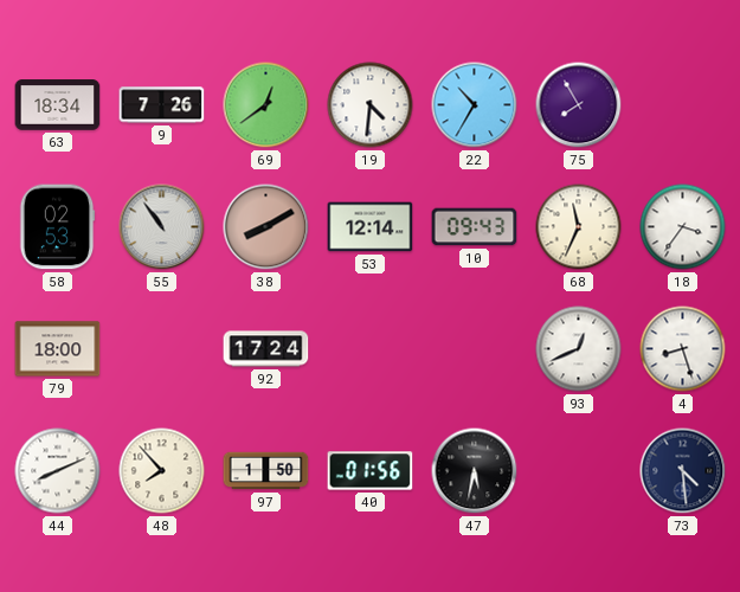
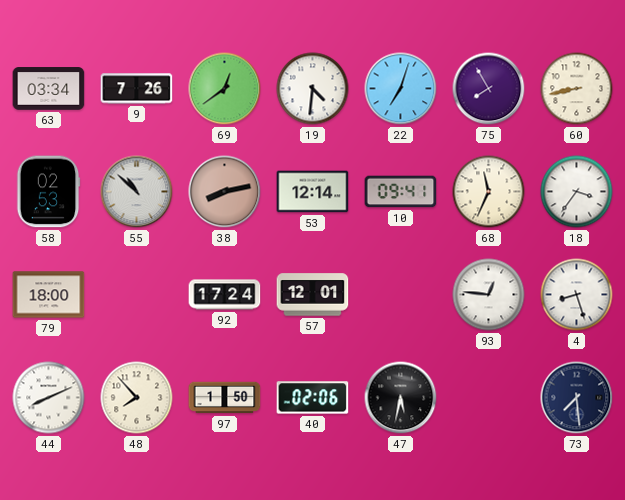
63: 18:34 -> 03:34
22: 10:35 -> 7:03
60: none -> 8:43
55: 10:54 -> 10:52
38: 8:10 -> 8:13
10: 09:43 -> 09:41
57: none -> 12:01
93: 12:41 -> 12:46
40: 01:56 -> 02:06
73: 4:29 -> 7:29
